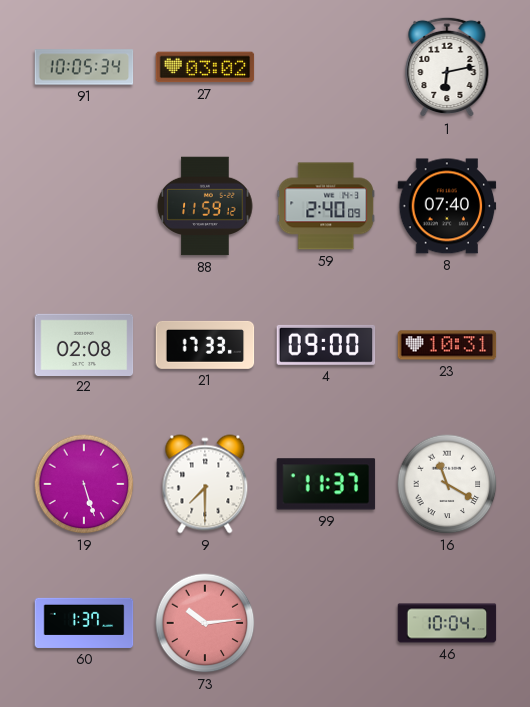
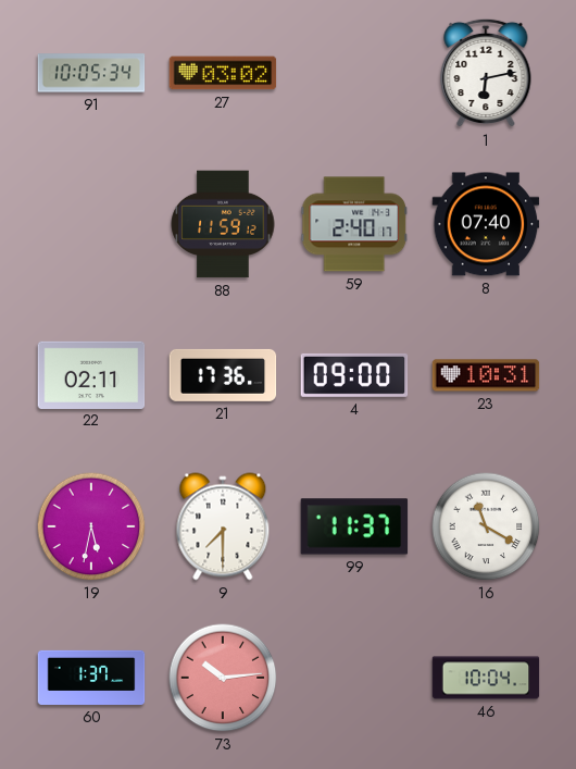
59: 2:40:09 -> 2:40:17
22: 02:08 -> 02:11
21: 17:33 -> 17:36
19: 5:27 -> 5:32
